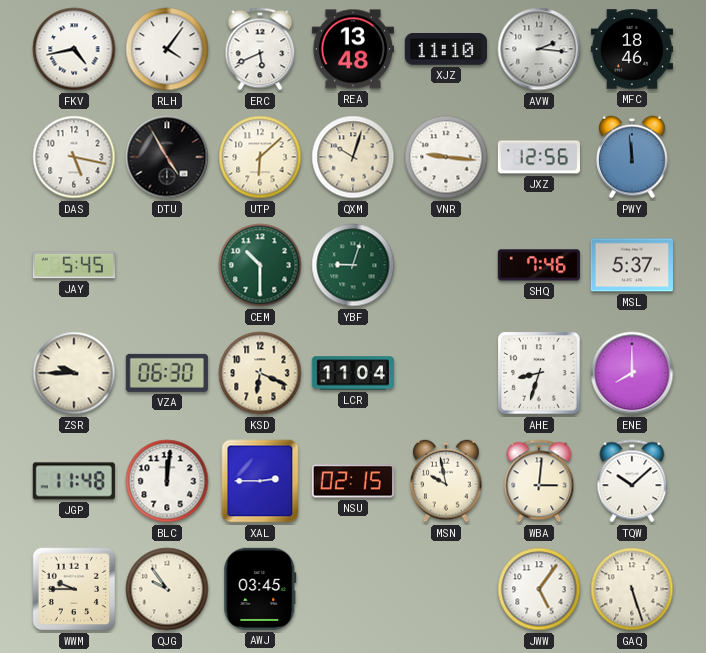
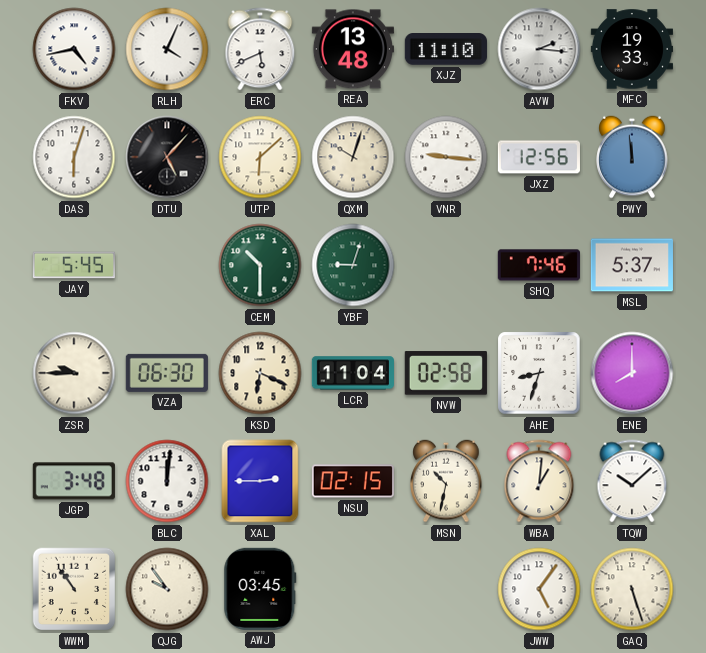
RLH: 4:06 -> 4:04
MFC: 18:46 -> 19:33
DAS: 5:17 -> 6:03
DTU: 4:55 -> 5:07
NVW: none -> 02:58
JGP: 11:48 -> 3:48
MSN: 9:58 -> 10:32
WBA: 3:01 -> 1:01
WWM: 9:45 -> 10:54
